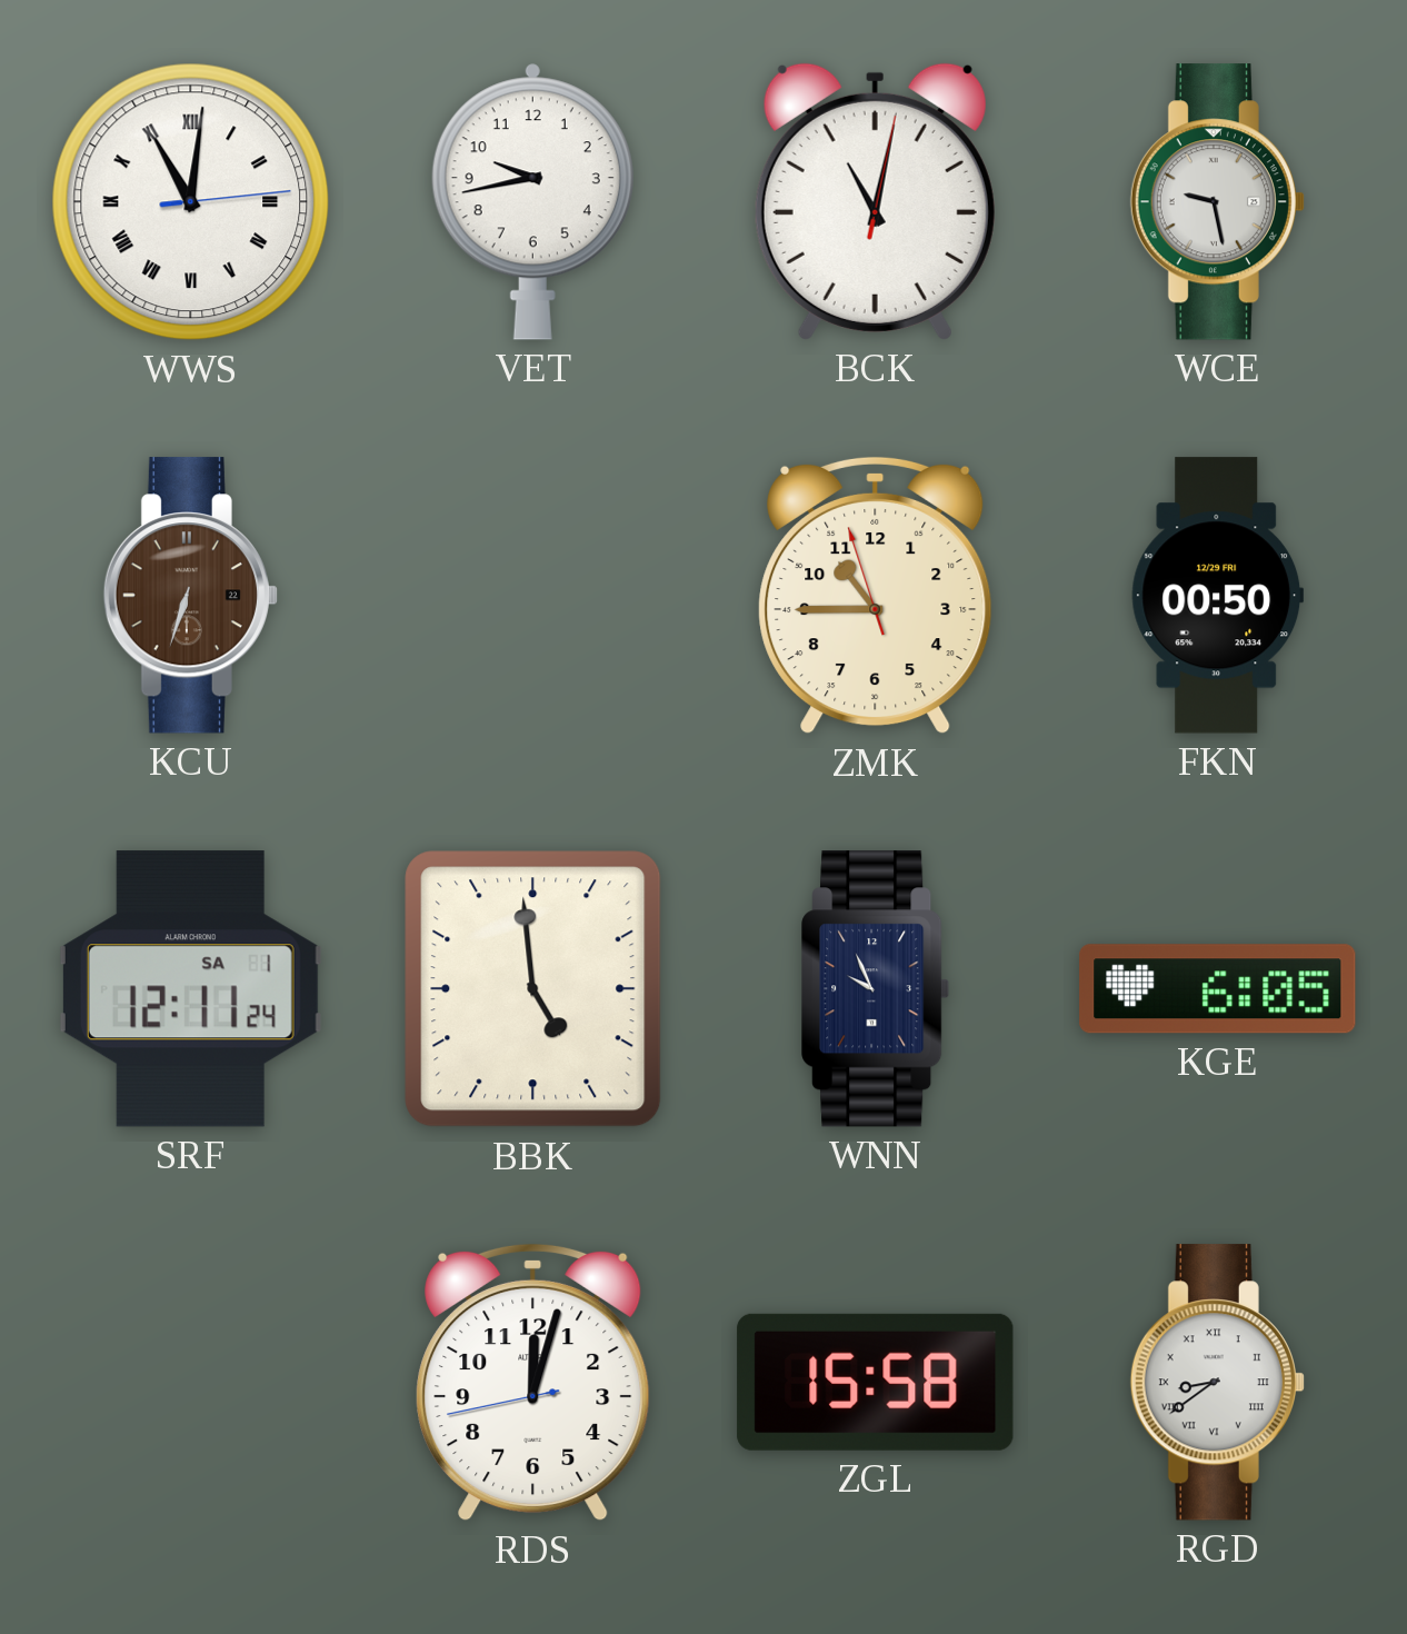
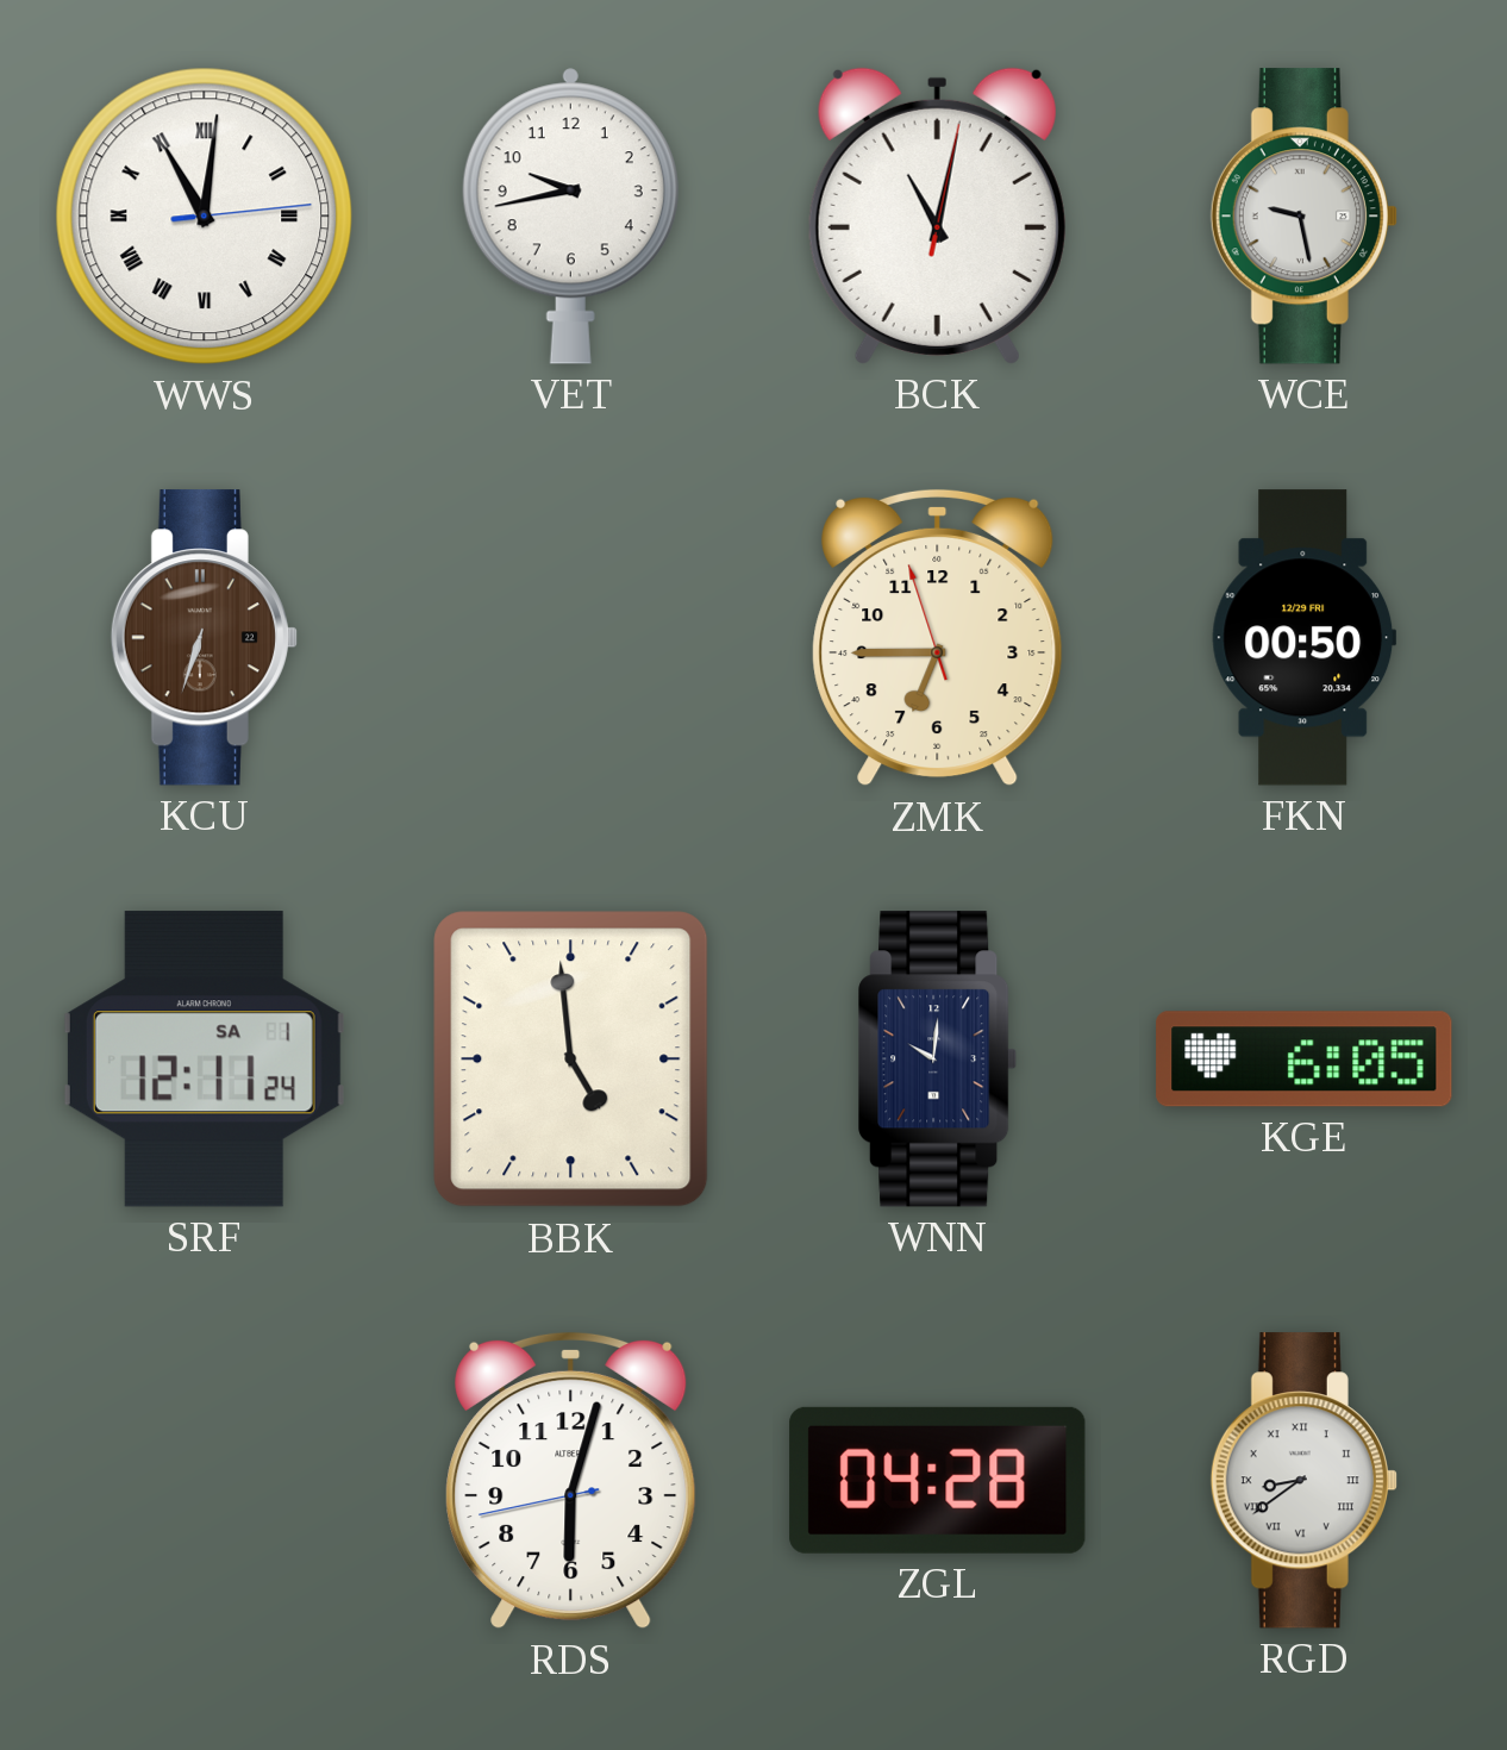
ZMK: 10:44 -> 6:44
WNN: 9:56 -> 10:01
RDS: 12:02 -> 6:02
ZGL: 15:58 -> 04:28
